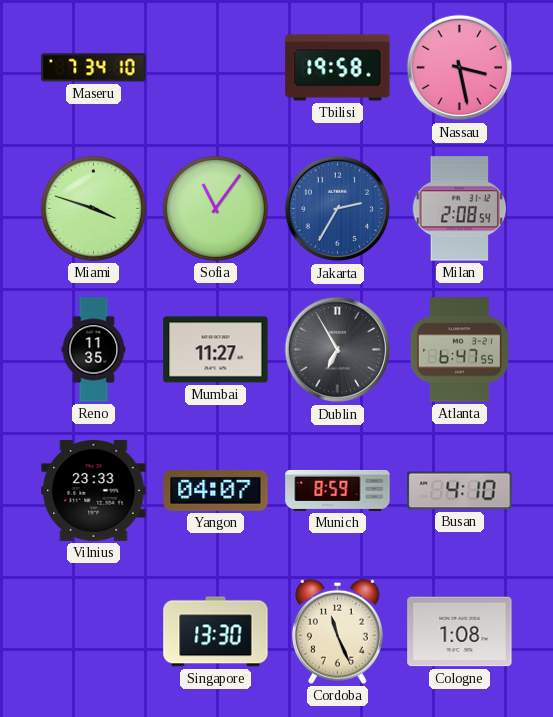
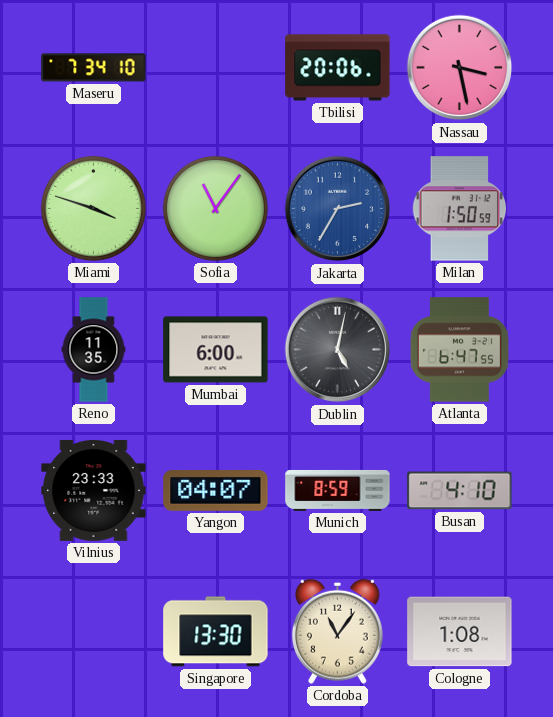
Tbilisi: 19:58 -> 20:06
Milan: 2:08 -> 1:50
Mumbai: 11:27 -> 6:00
Dublin: 6:55 -> 5:02
Cordoba: 11:26 -> 11:06
